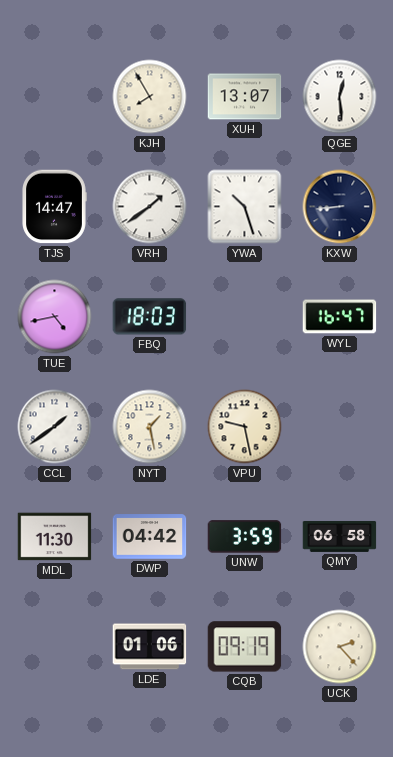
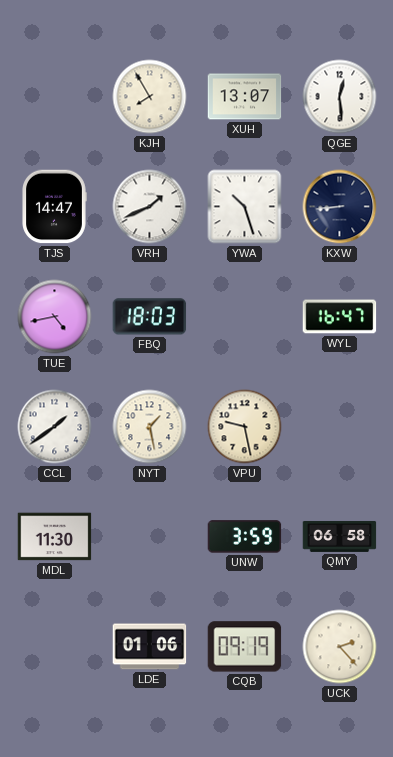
VRH: 1:39 -> 1:41
DWP: 04:42 -> none
